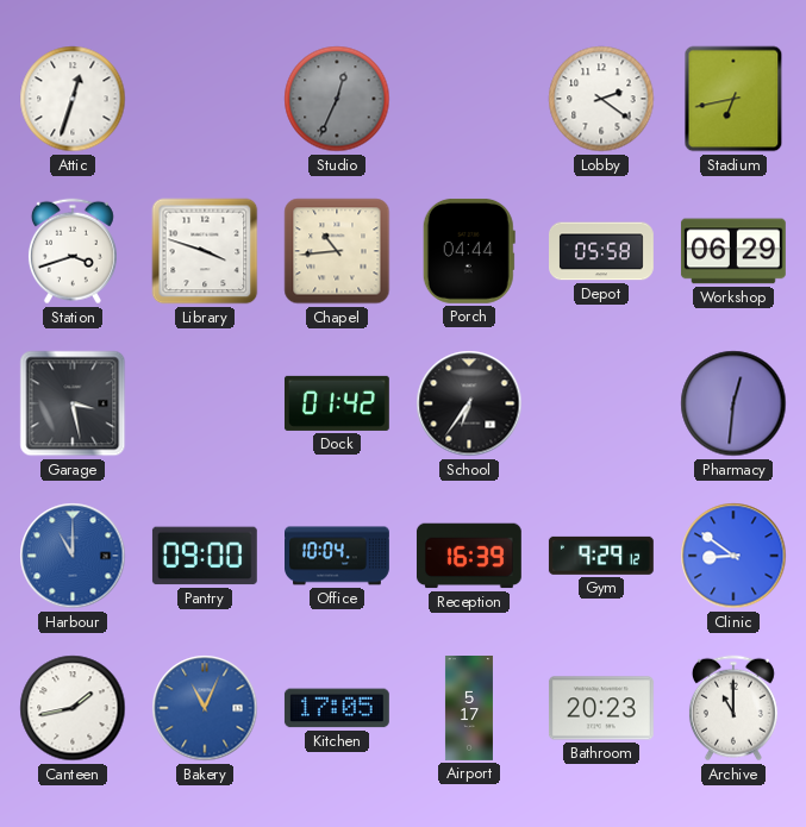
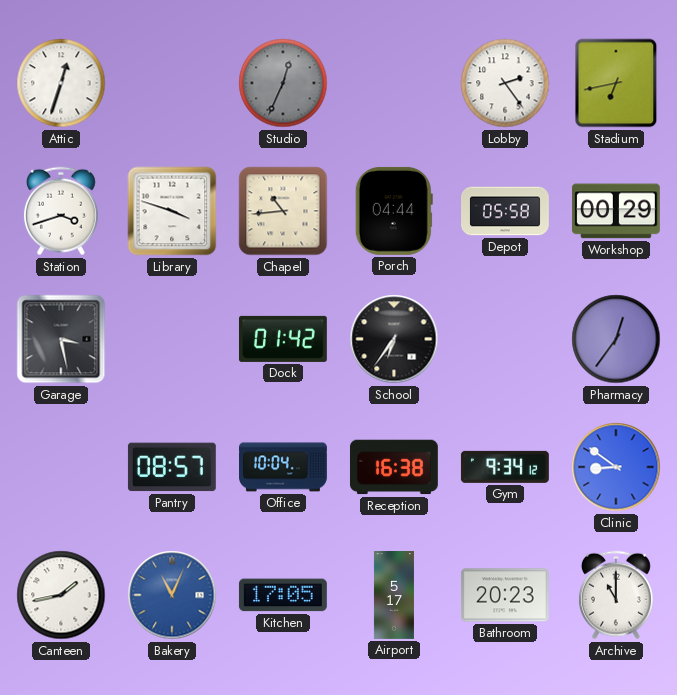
Lobby: 2:21 -> 2:24
Workshop: 06:29 -> 00:29
Pharmacy: 12:31 -> 12:36
Harbour: 11:00 -> none
Pantry: 09:00 -> 08:57
Reception: 16:39 -> 16:38
Gym: 9:29 -> 9:34
